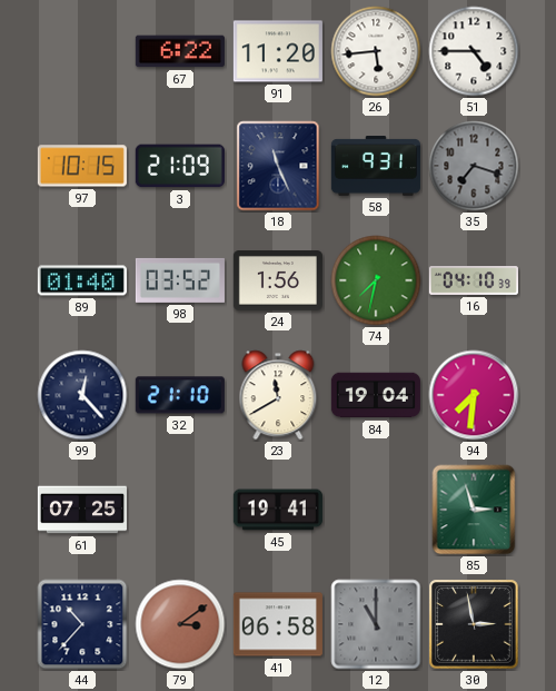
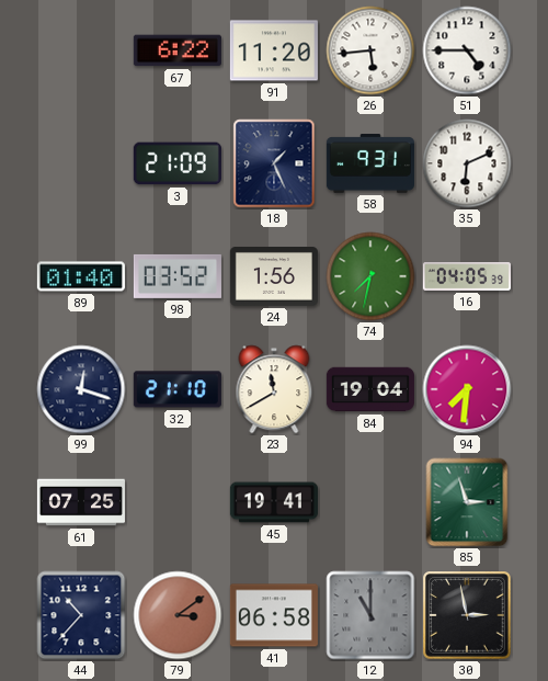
97: 10:15 -> none
18: 11:26 -> 1:26
35: 7:18 -> 6:11
35 dial: grey -> white
16: 04:10 -> 04:05
99: 12:23 -> 12:18
